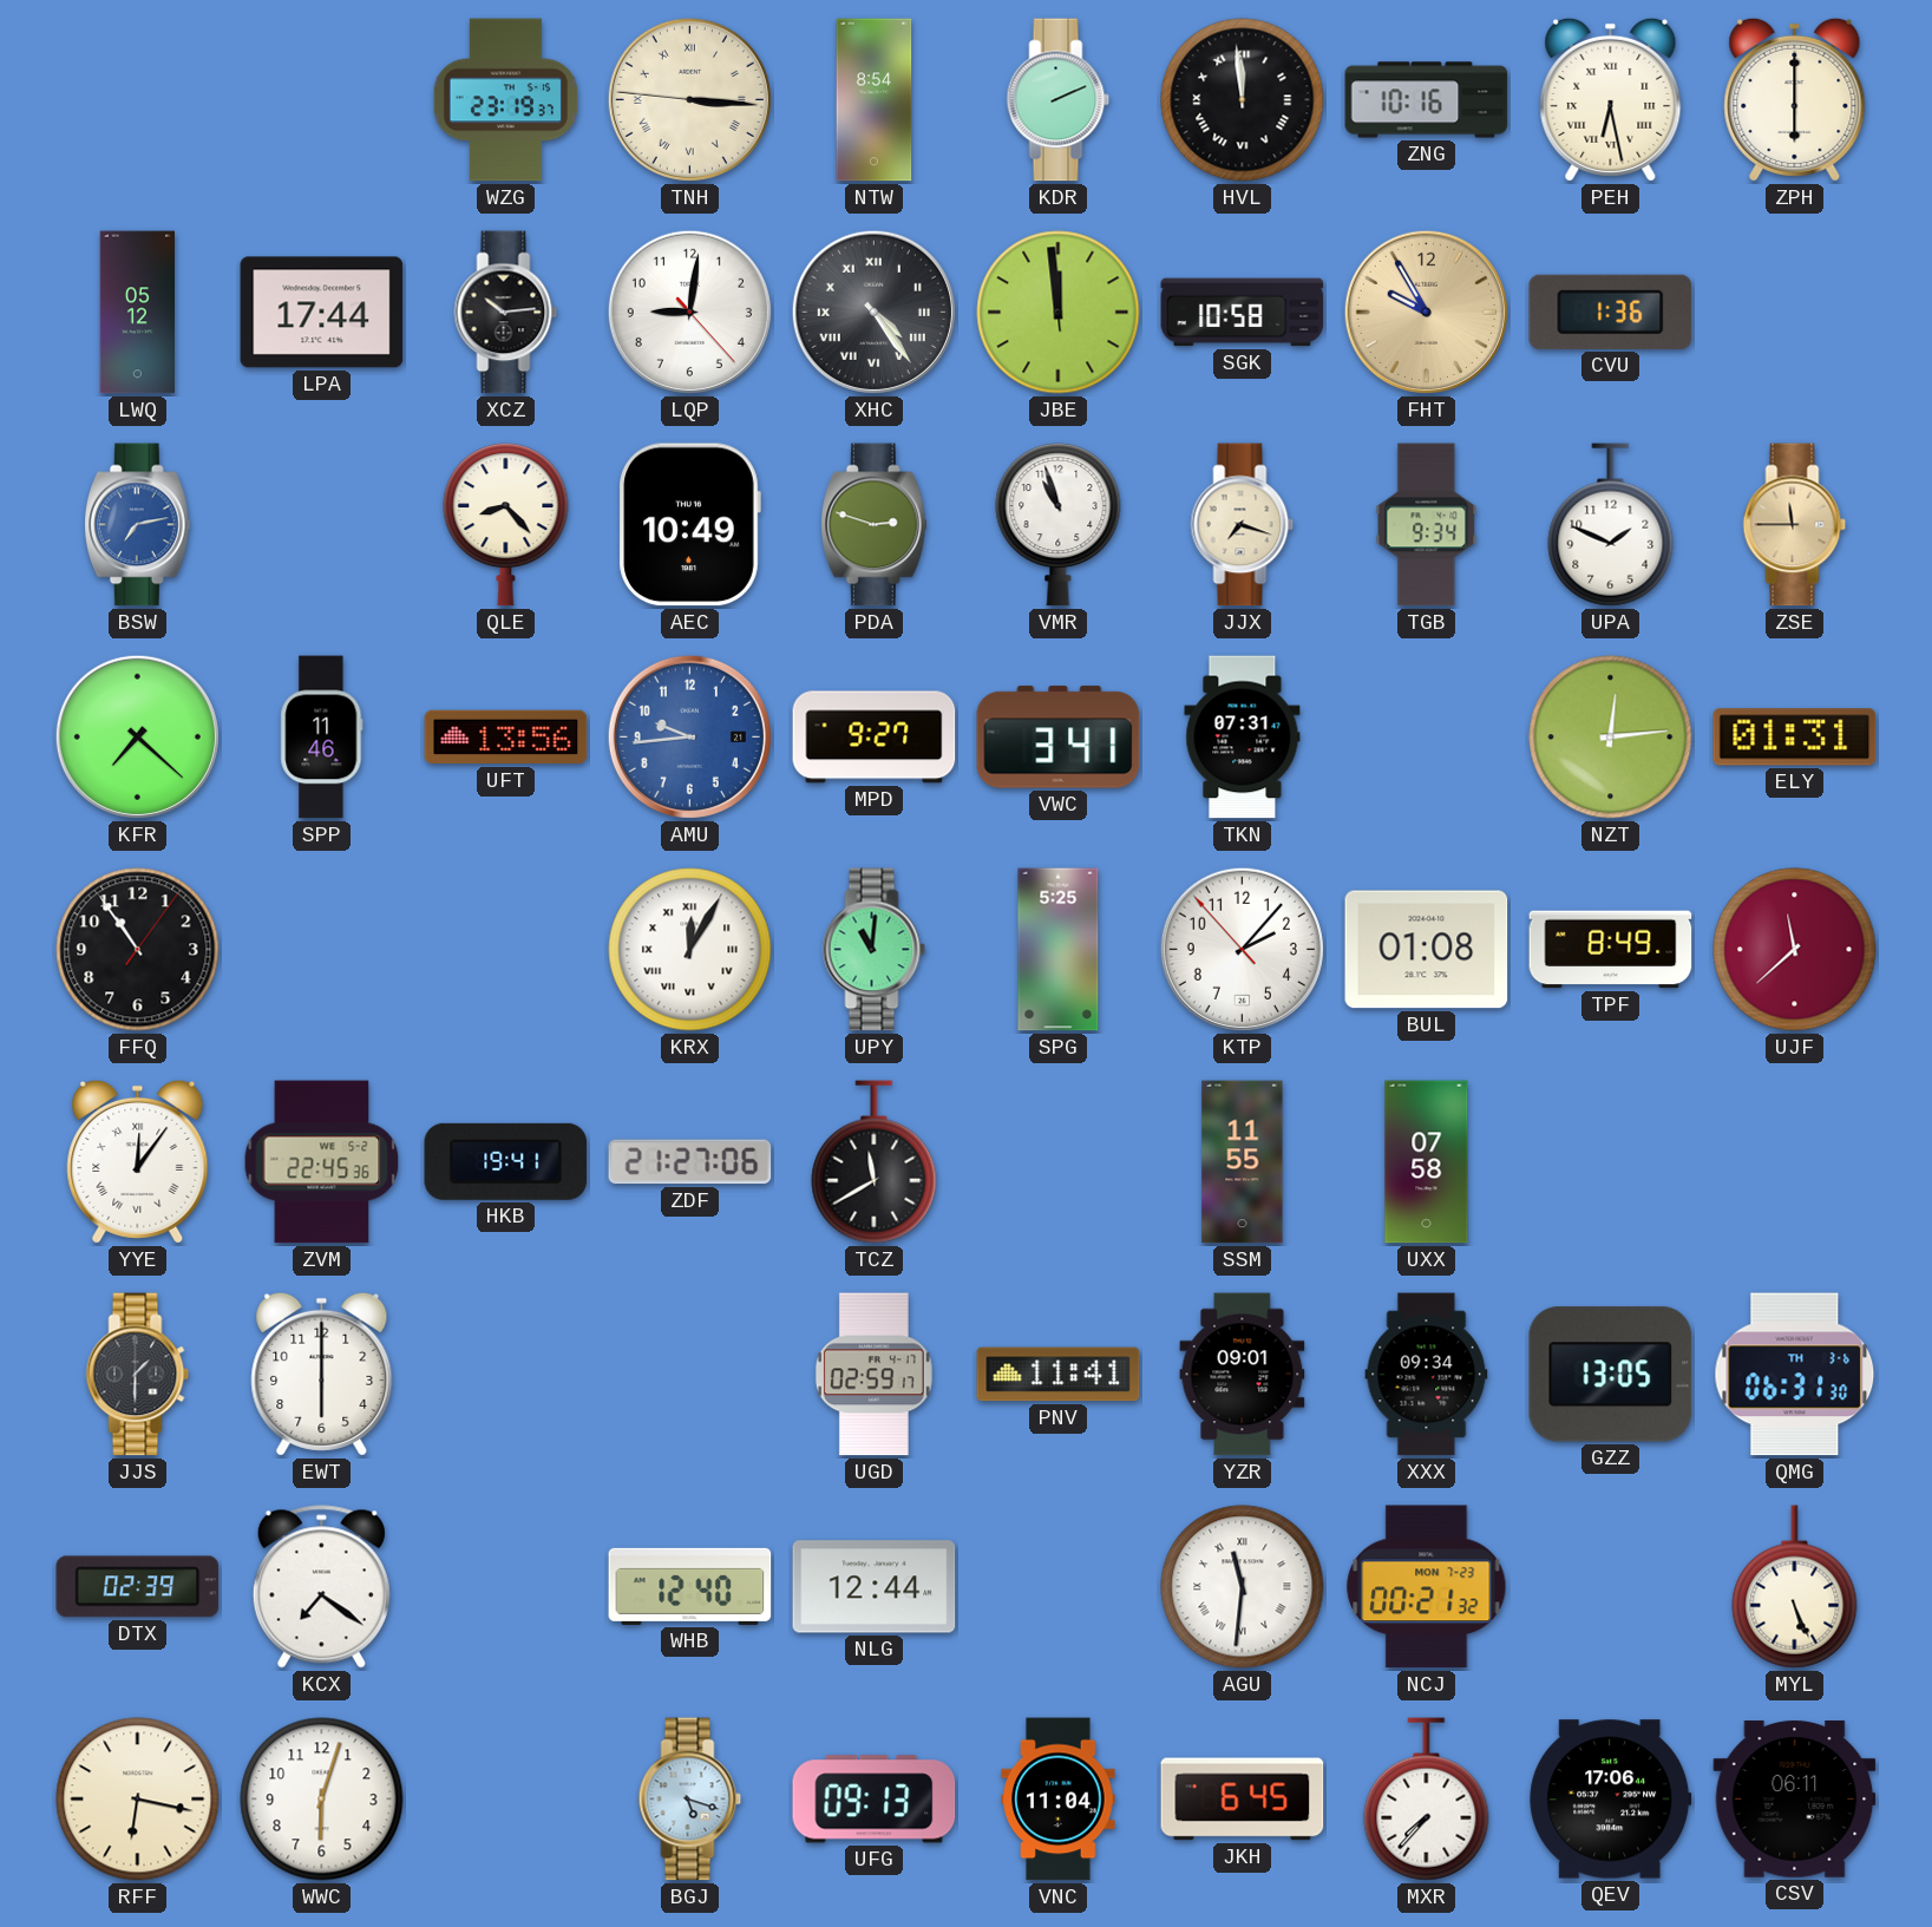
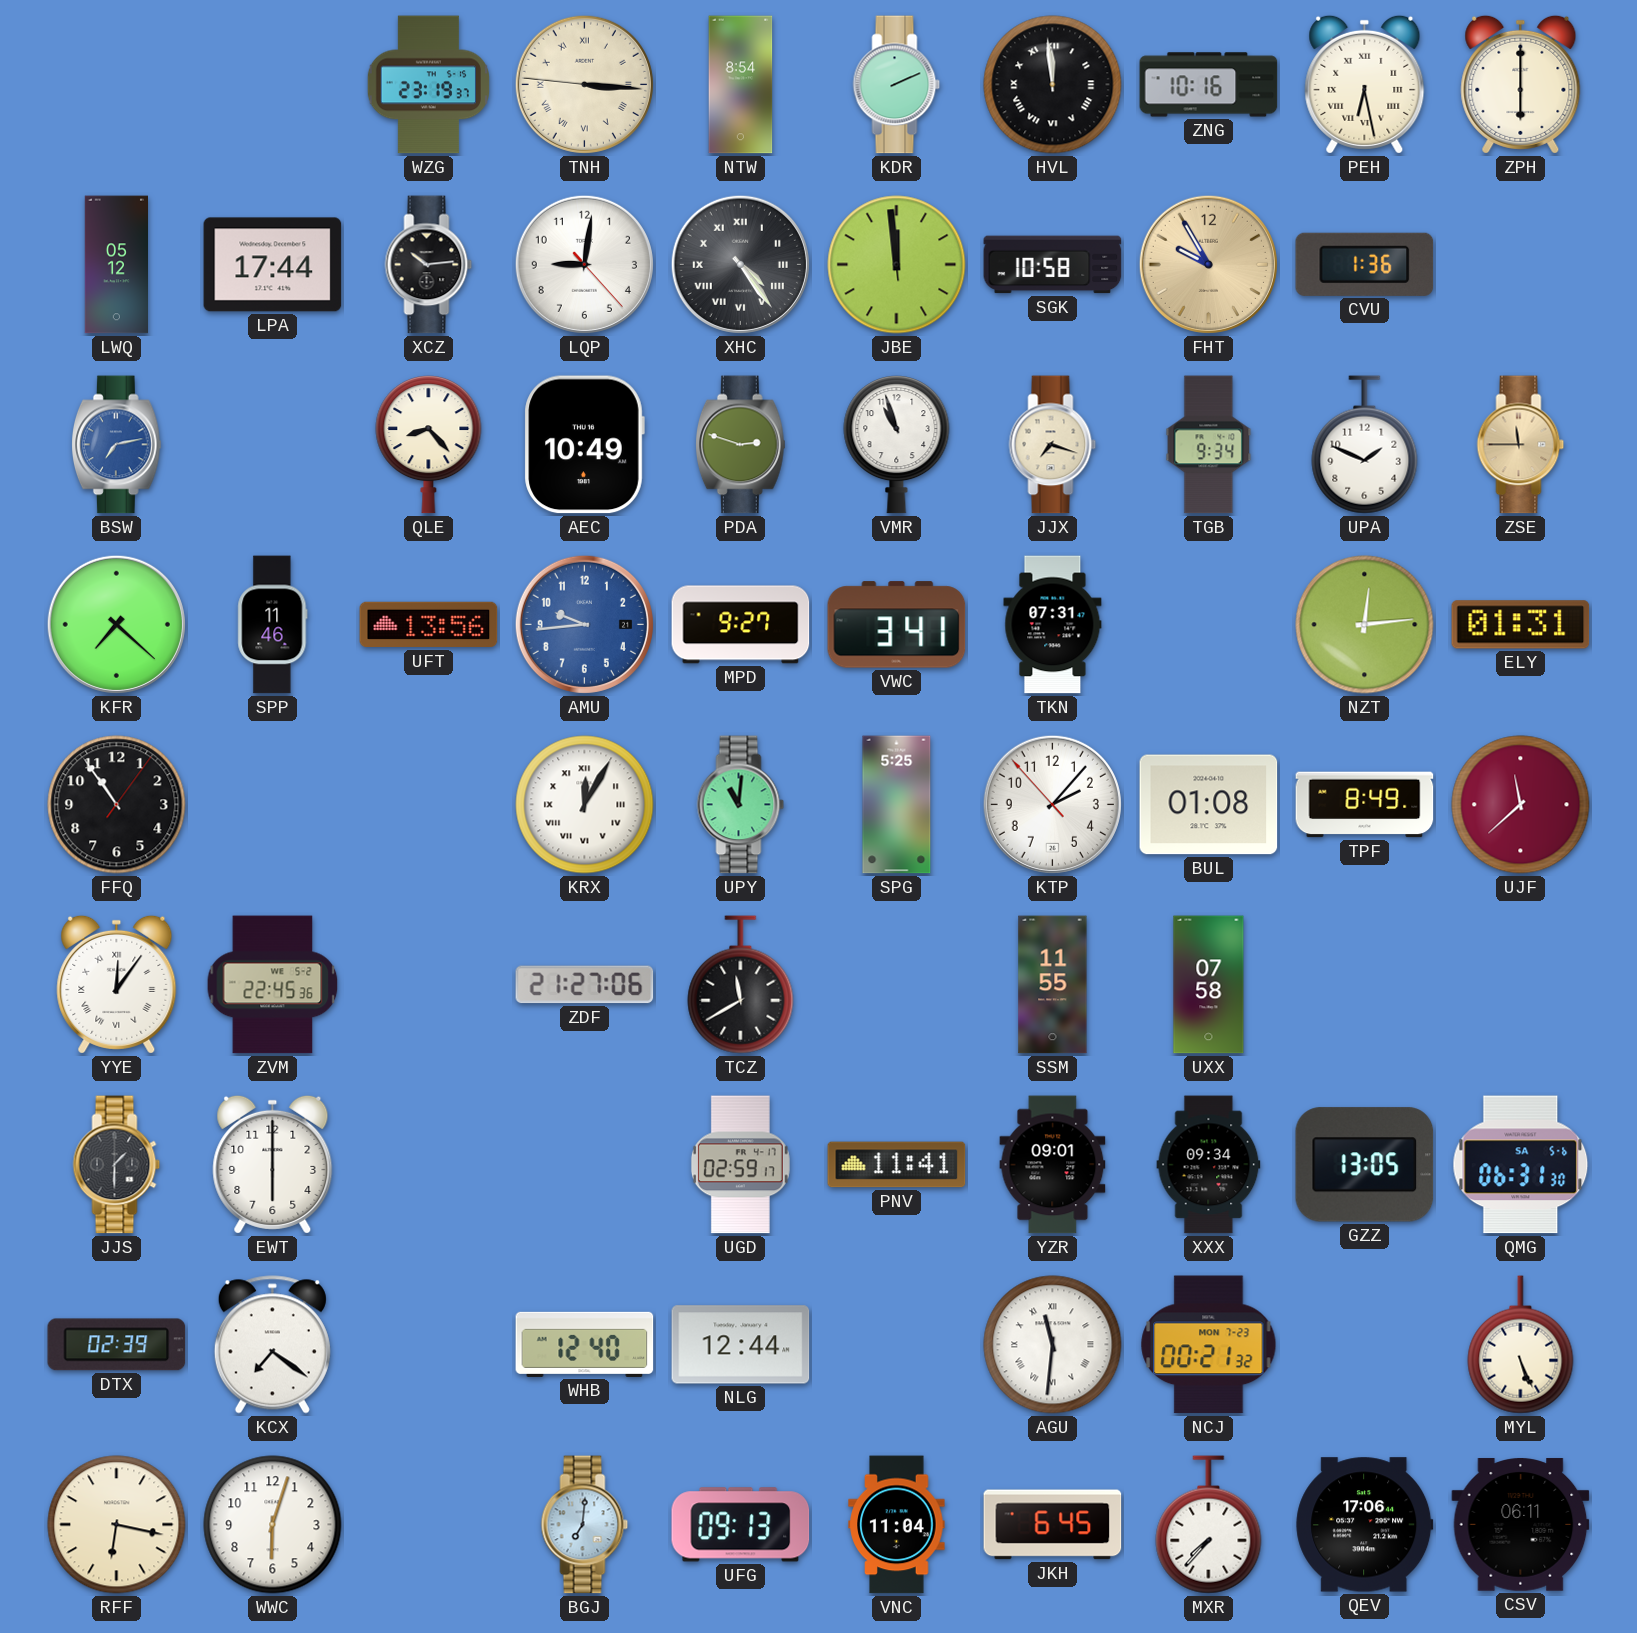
HKB: 19:41 -> none
QMG date: TH 3-6 -> SA 5-6
BGJ: 5:18 -> 7:01
